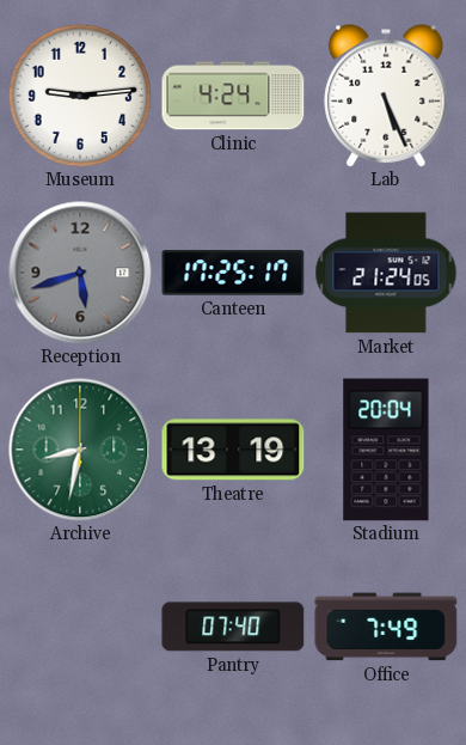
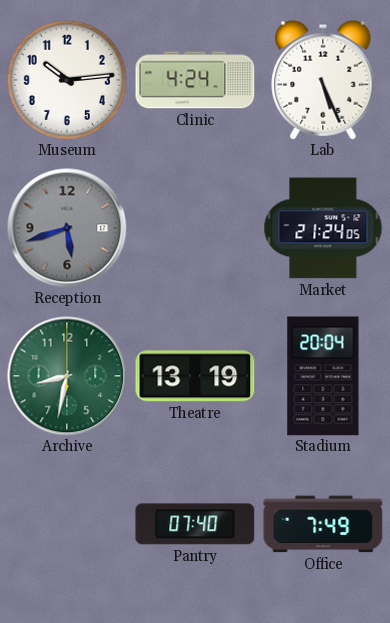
Museum: 9:14 -> 10:14
Canteen: 17:25 -> none
